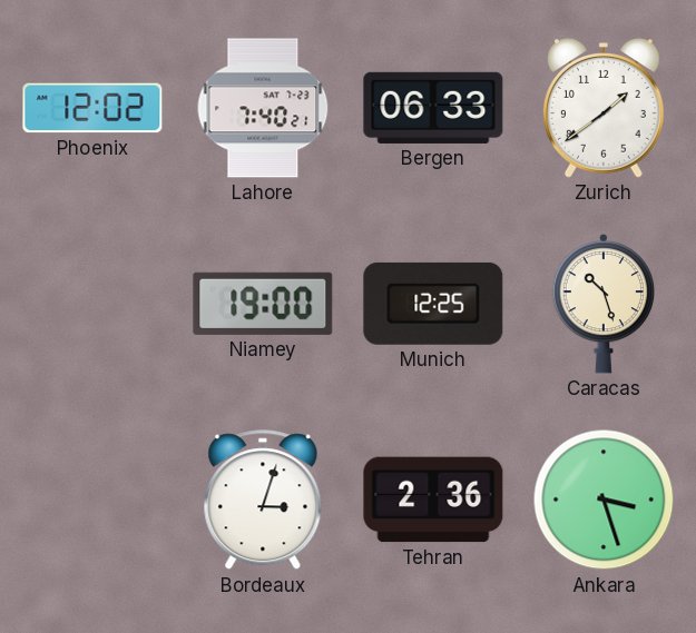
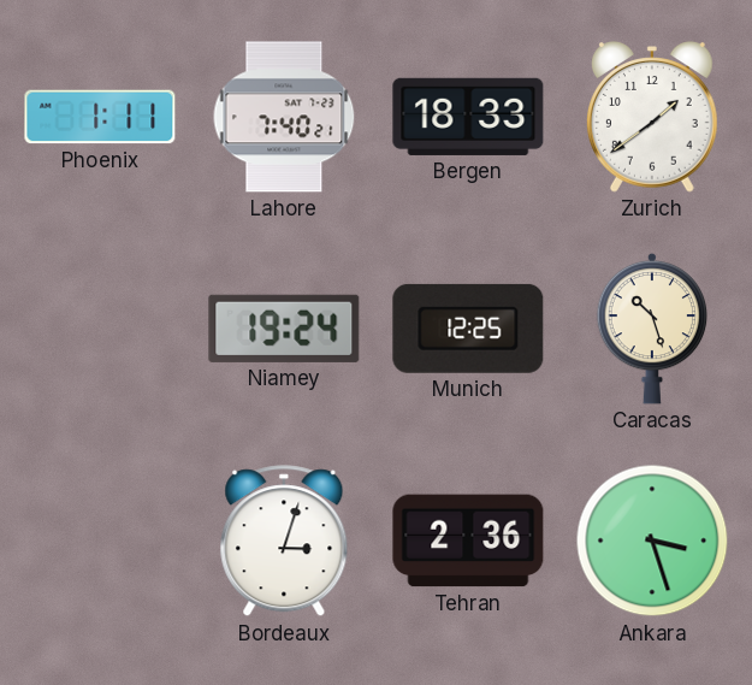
Phoenix: 12:02 -> 1:11
Bergen: 06:33 -> 18:33
Niamey: 19:00 -> 19:24
